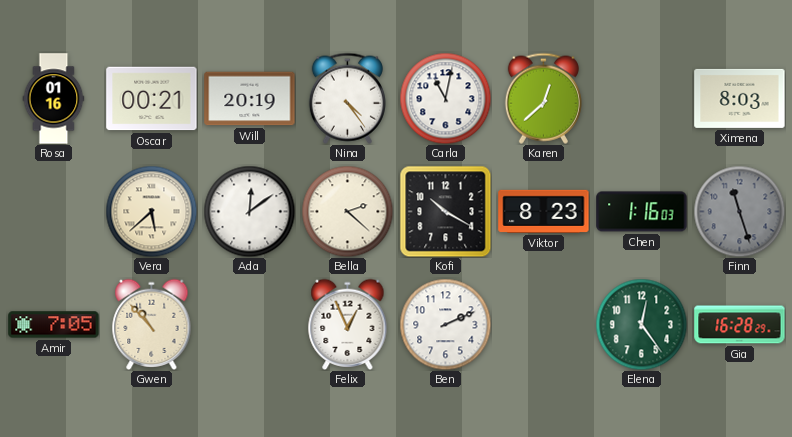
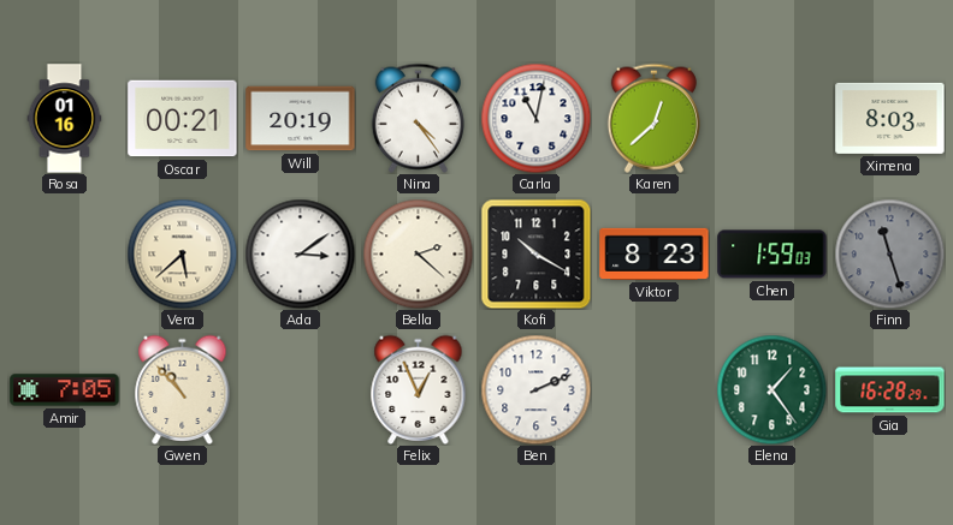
Ada: 12:09 -> 3:09
Chen: 1:16 -> 1:59
Elena: 12:24 -> 1:24
